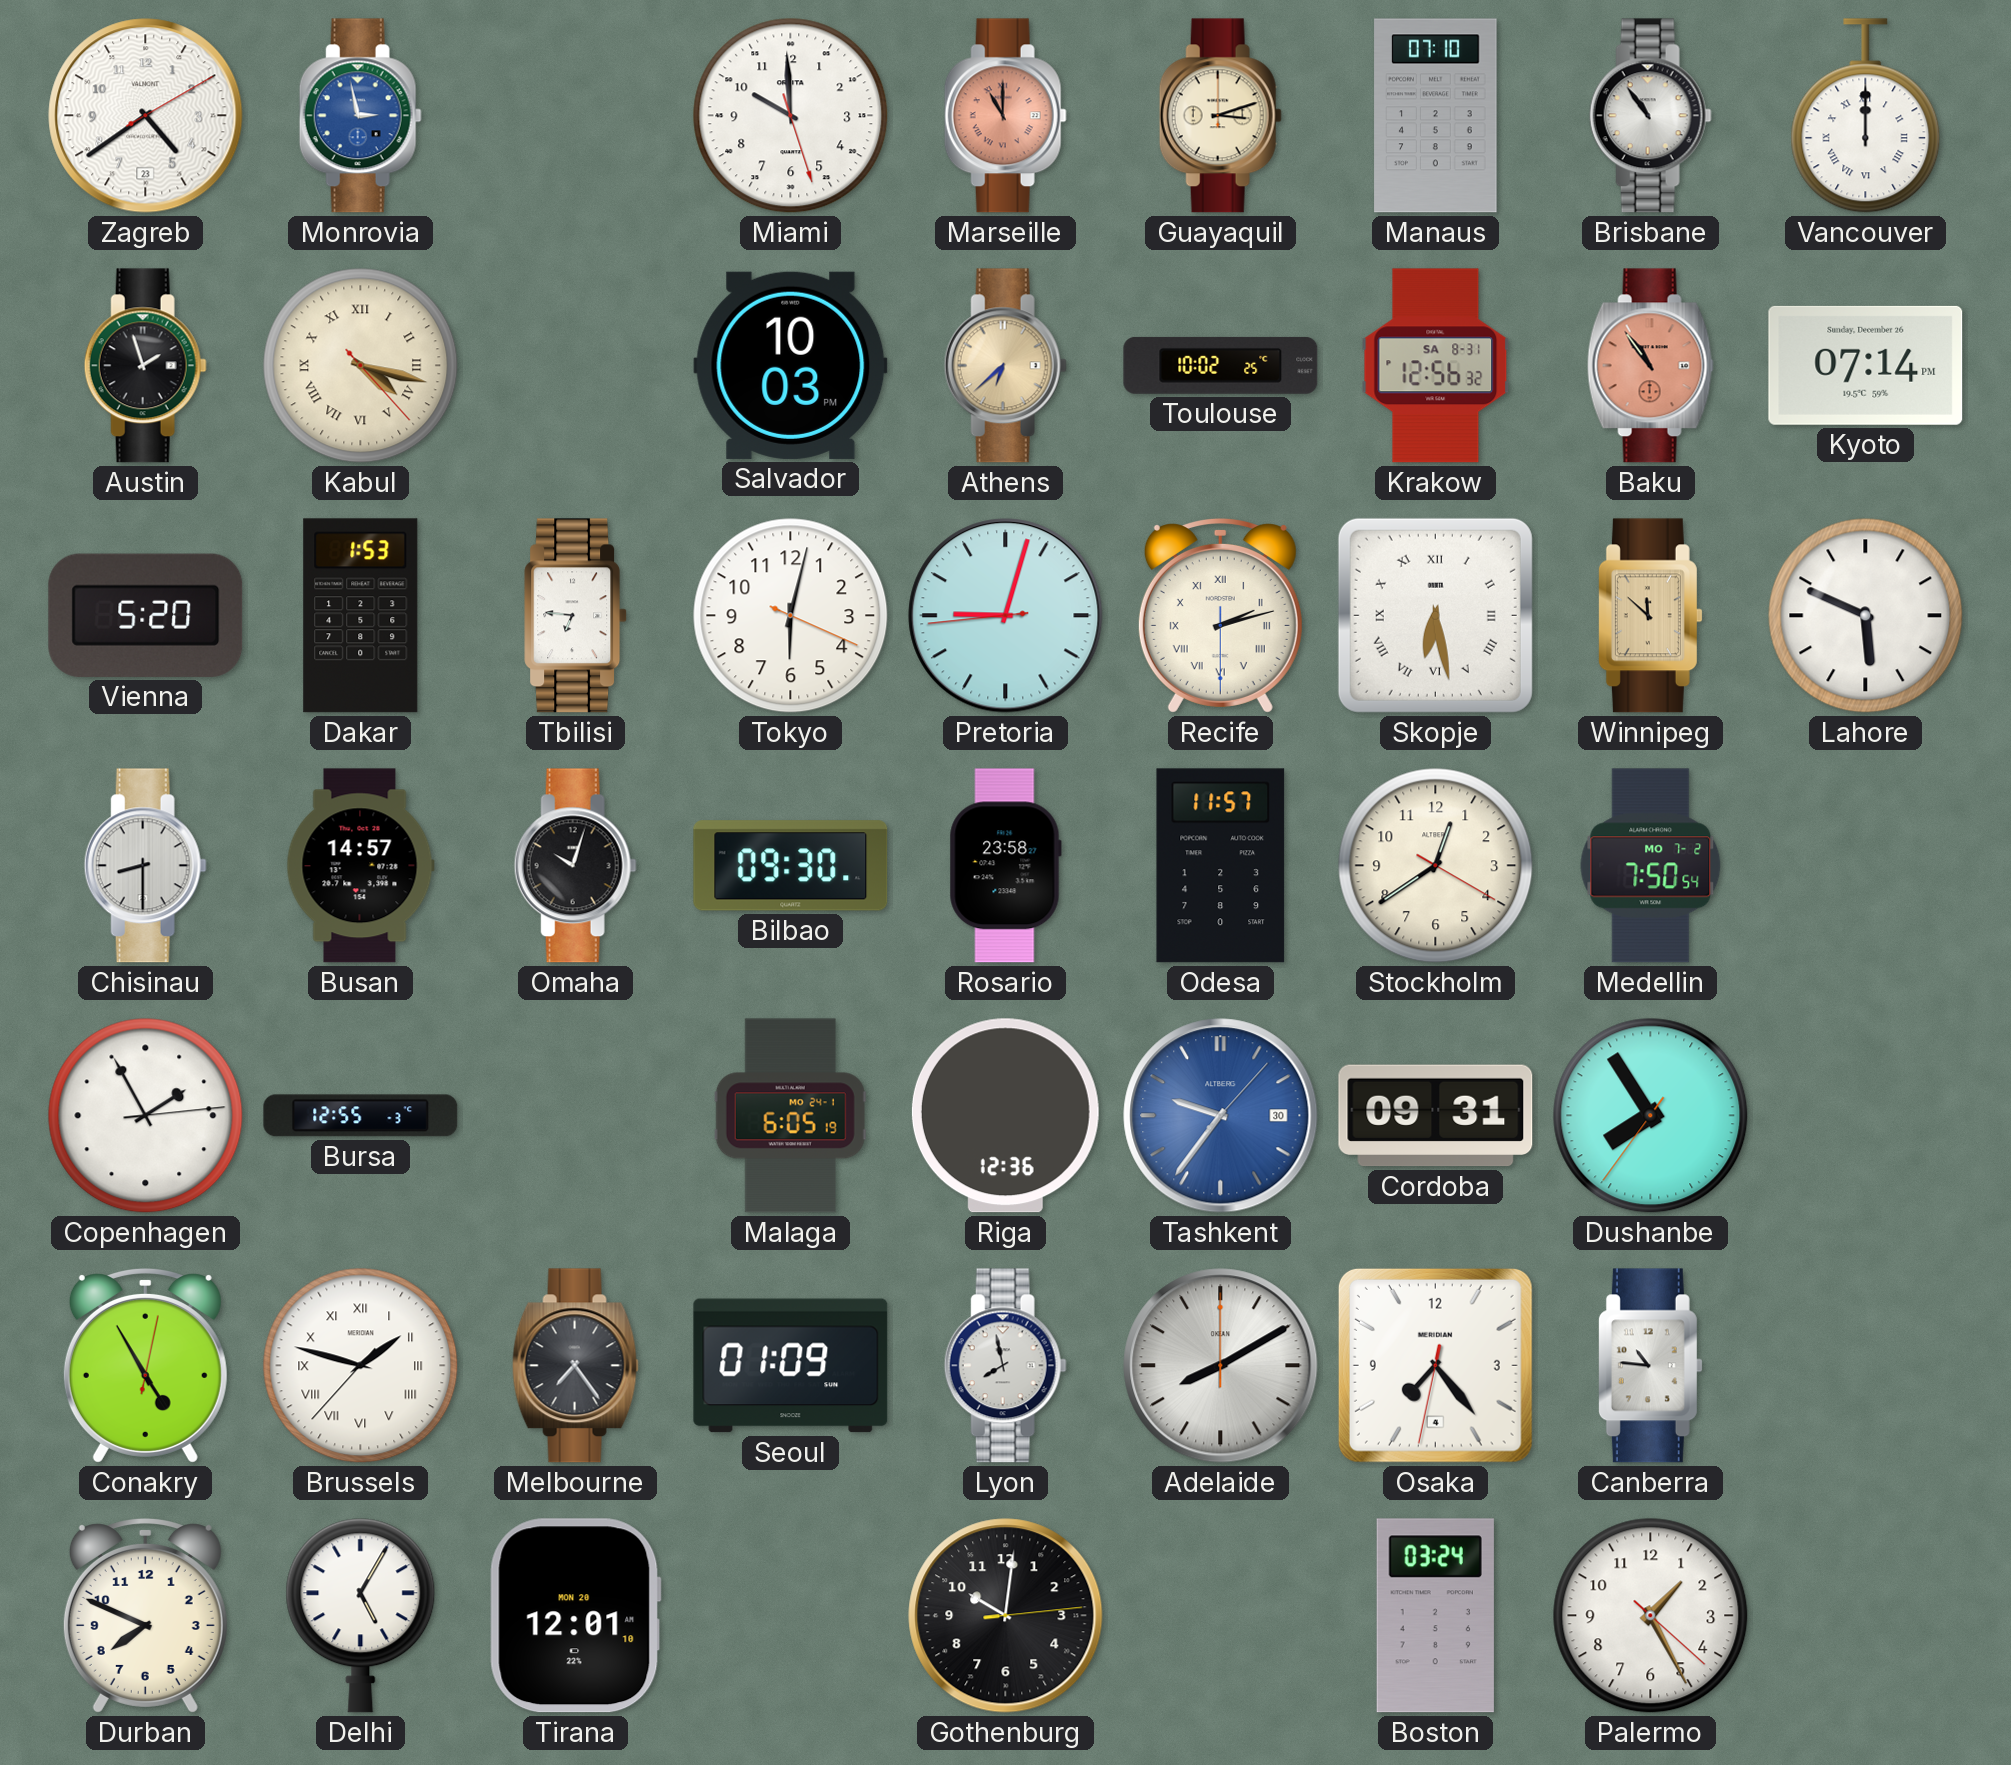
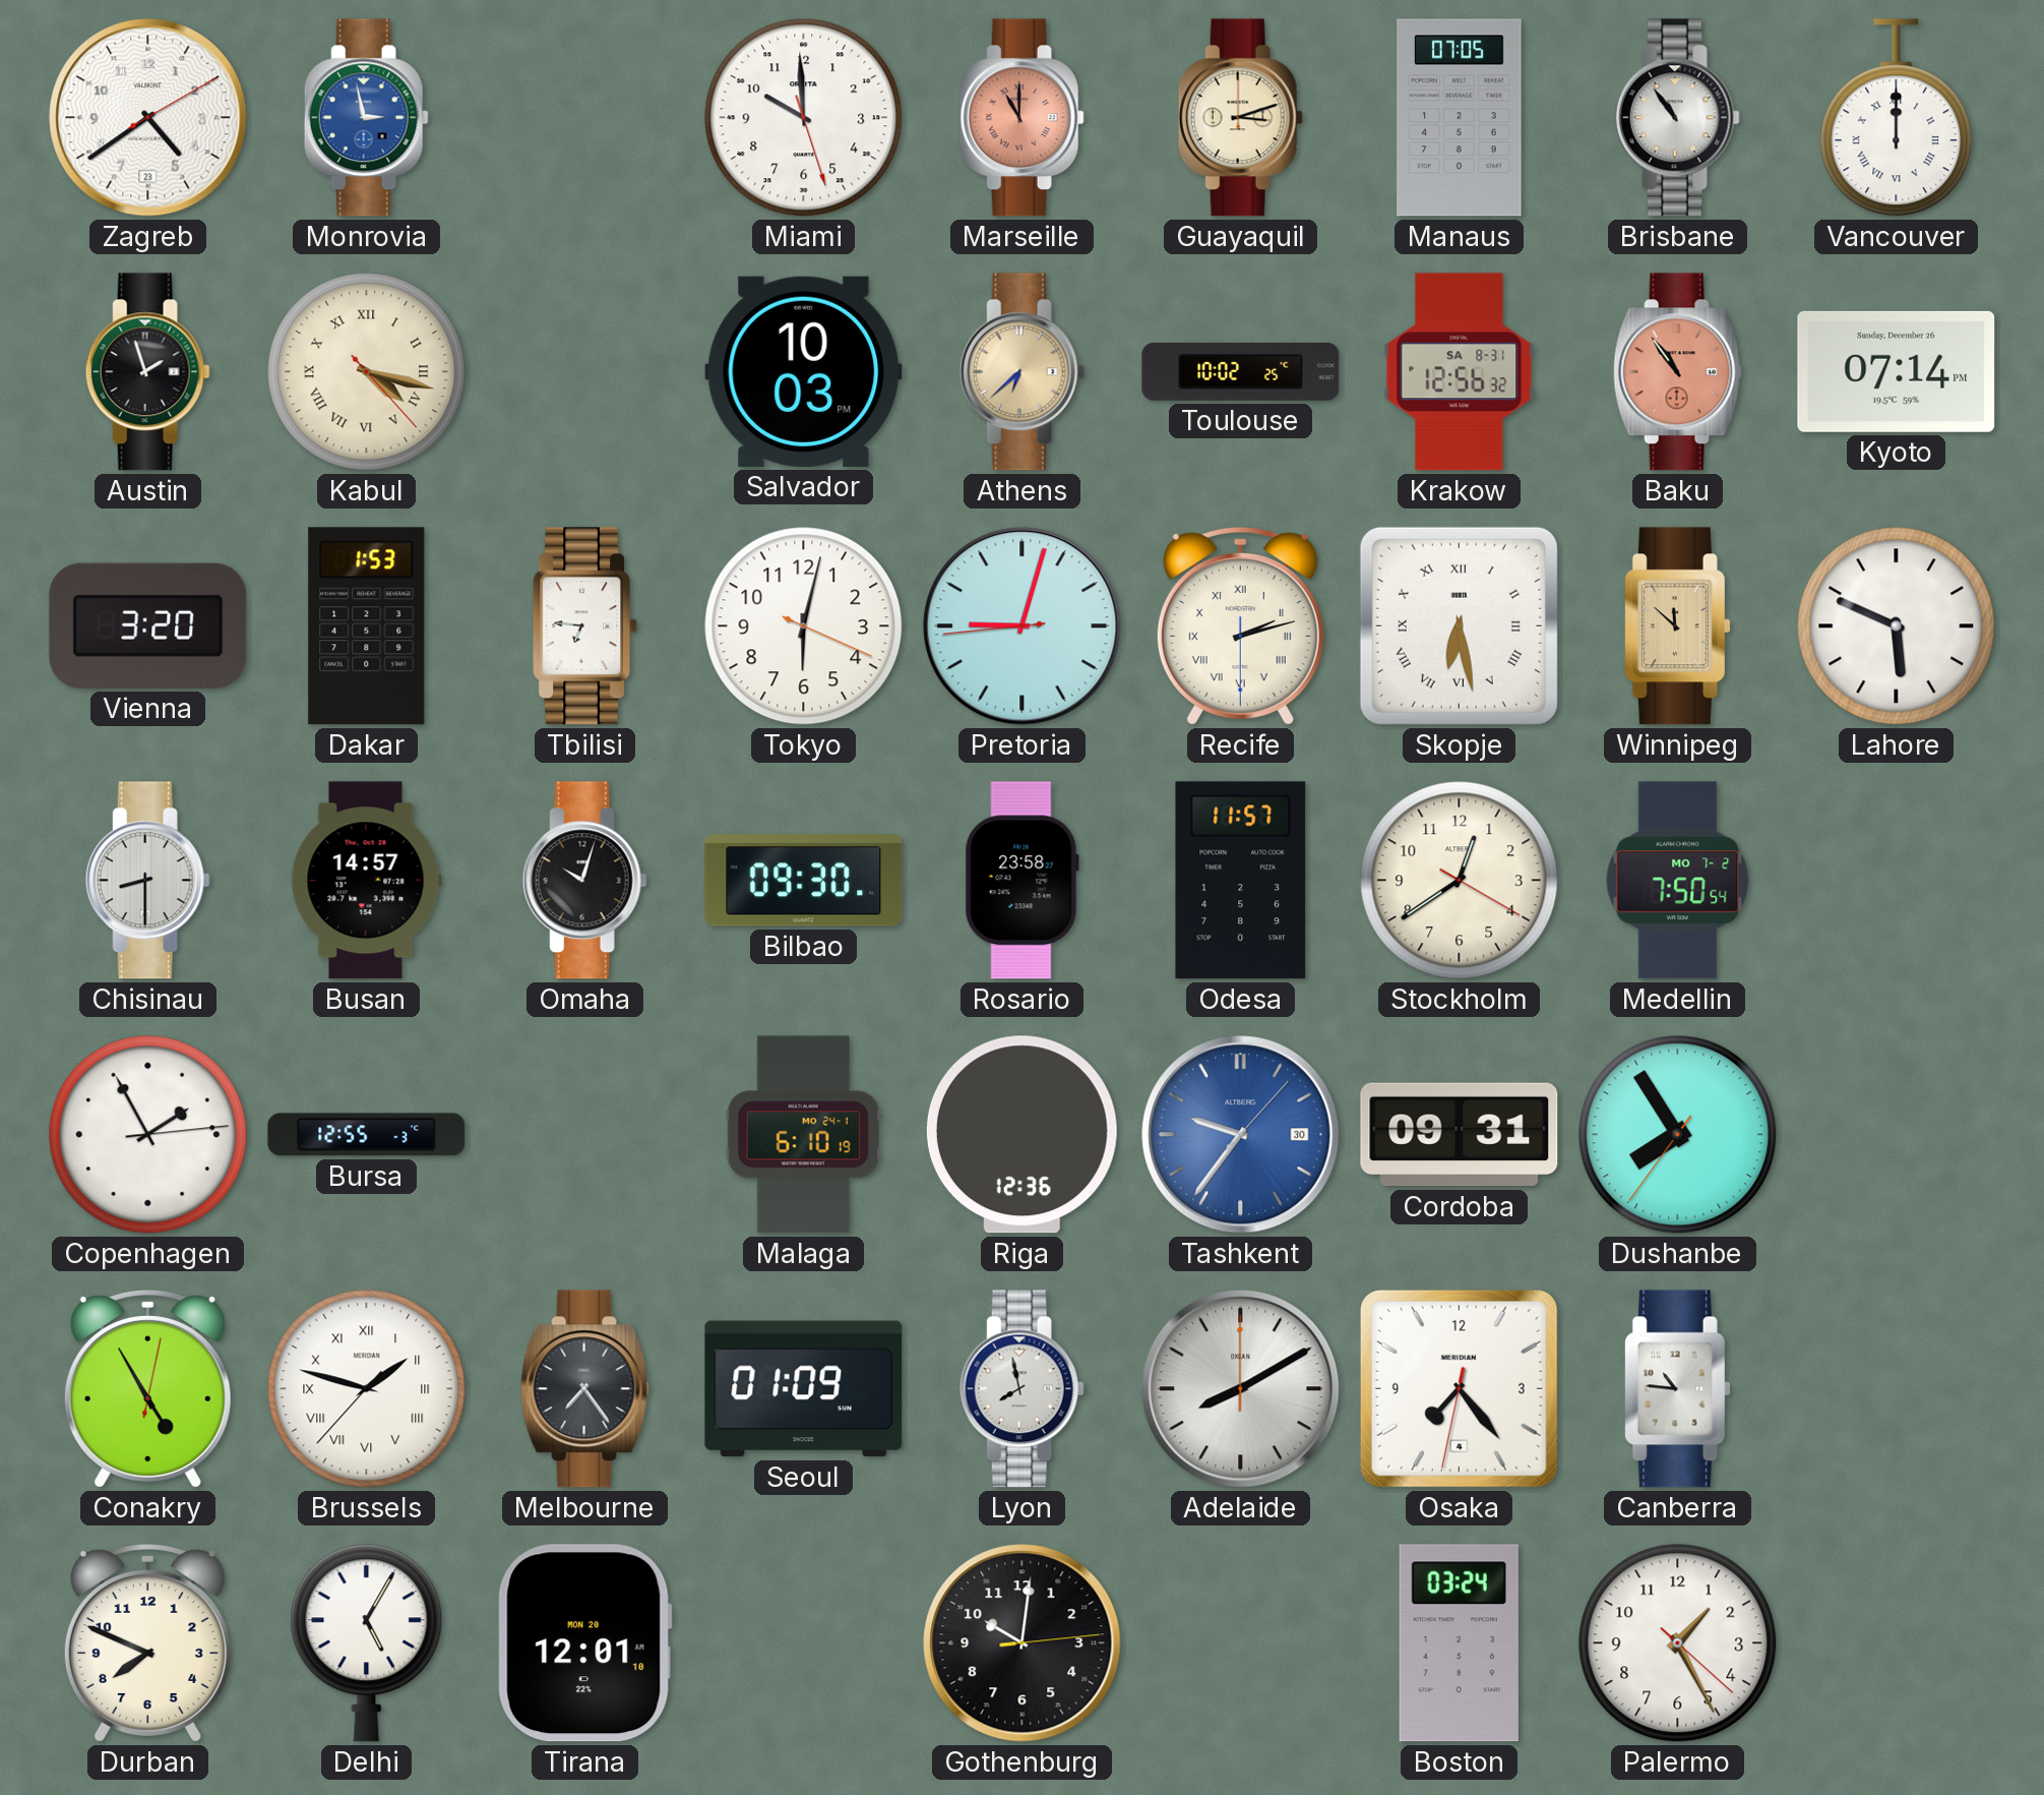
Manaus: 07:10 -> 07:05
Vienna: 5:20 -> 3:20
Malaga: 6:05 -> 6:10
